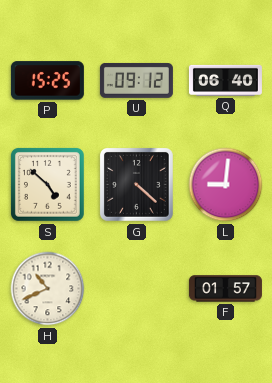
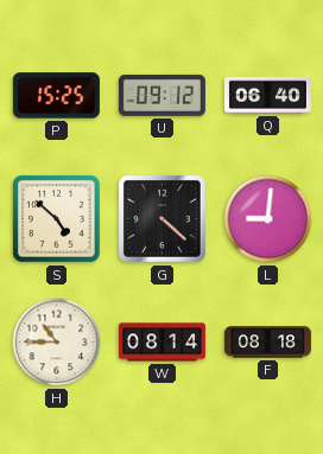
H: 10:41 -> 10:45
W: none -> 08:14
F: 01:57 -> 08:18
